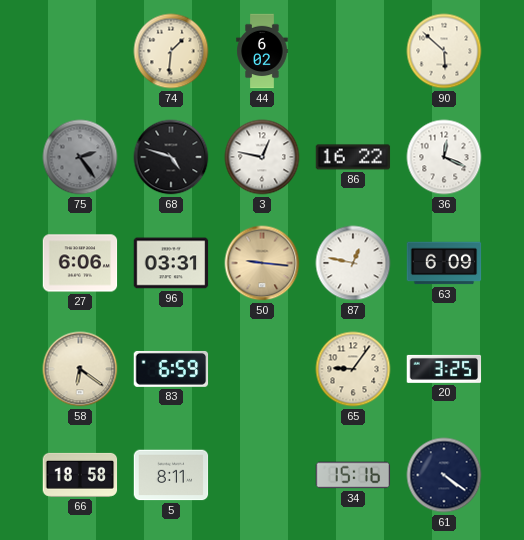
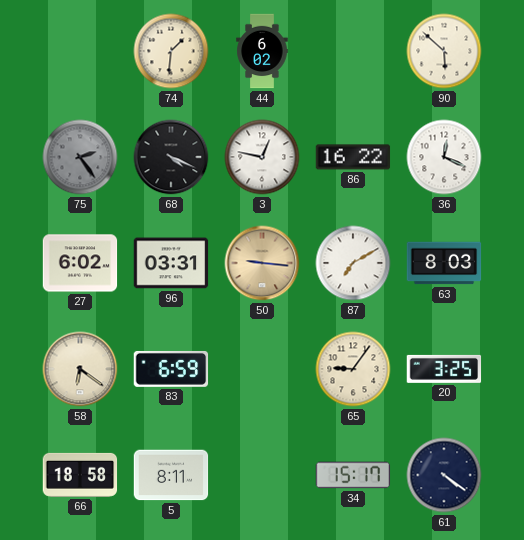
68: 4:48 -> 4:19
27: 6:06 -> 6:02
87: 12:47 -> 7:10
63: 6:09 -> 8:03
34: 15:16 -> 15:17
